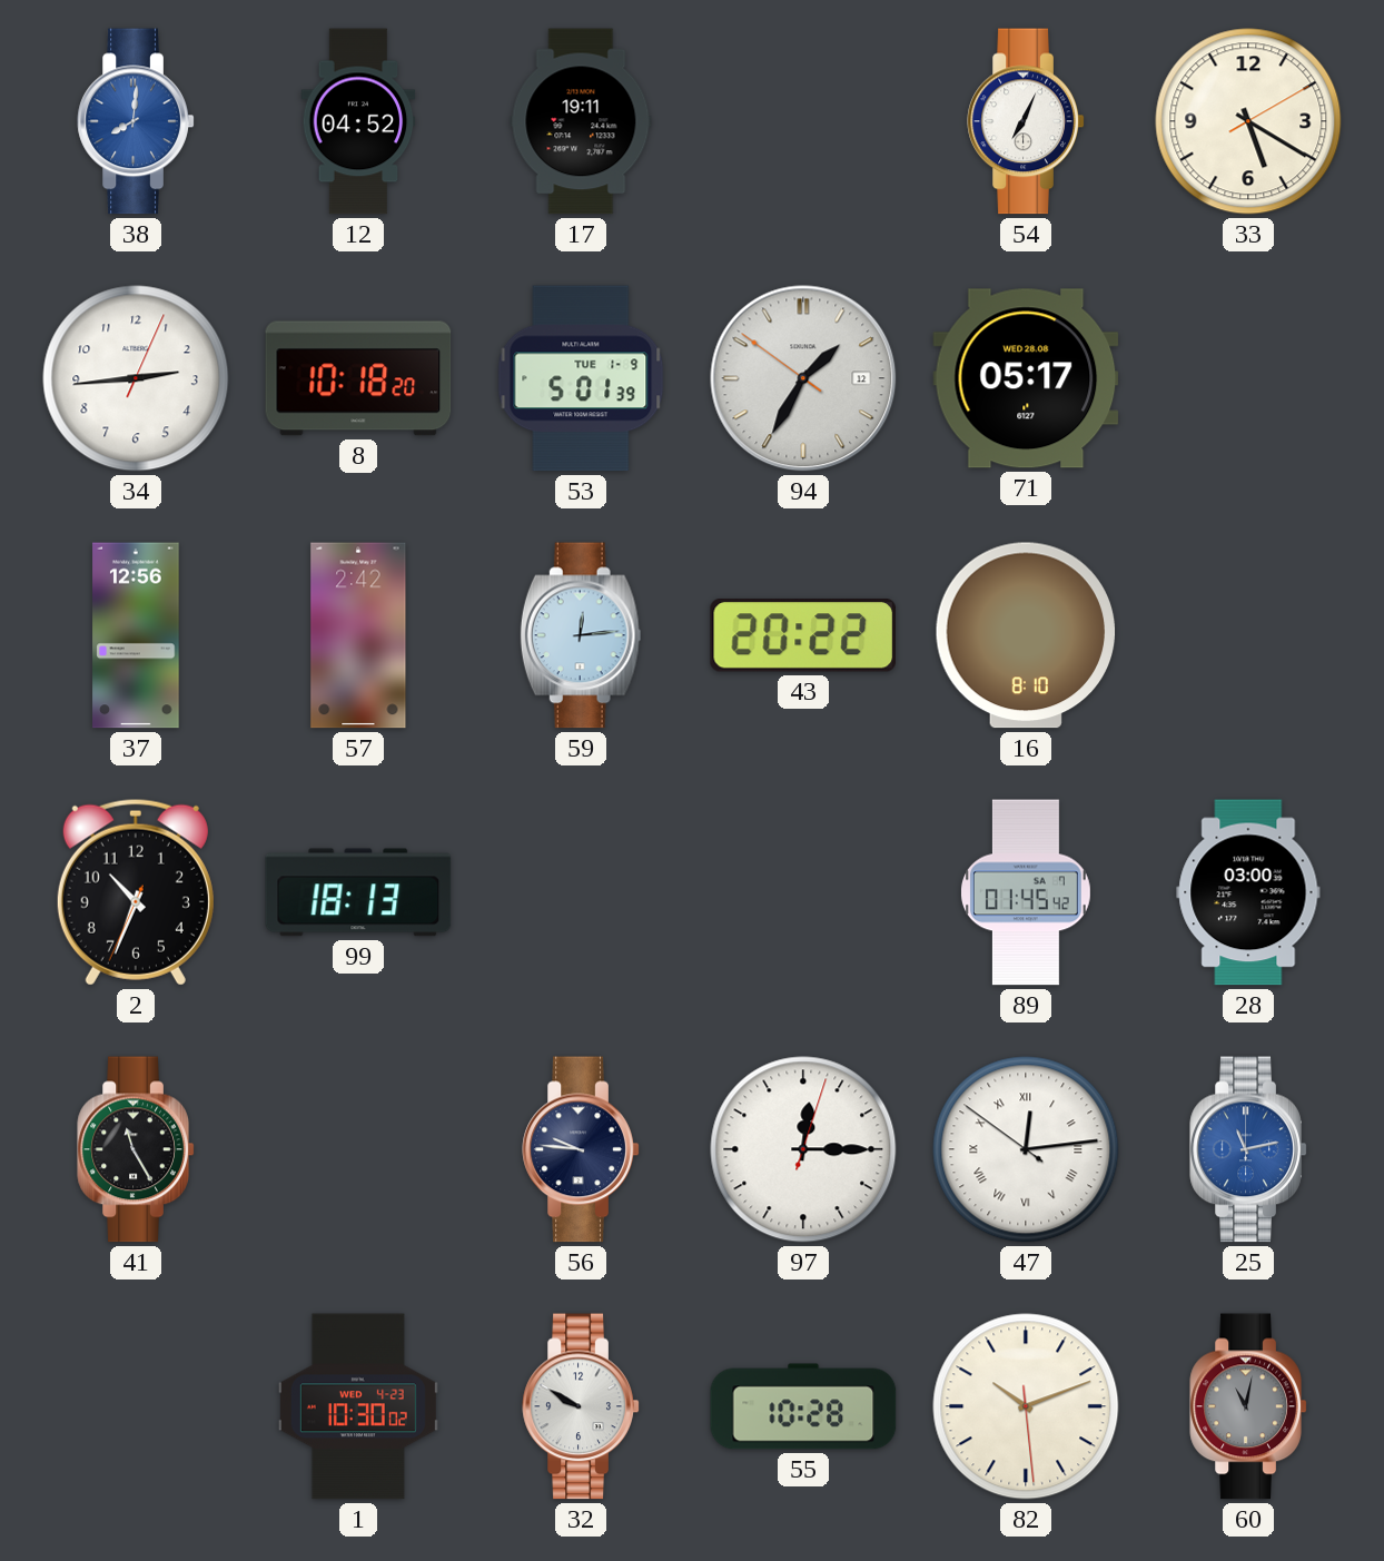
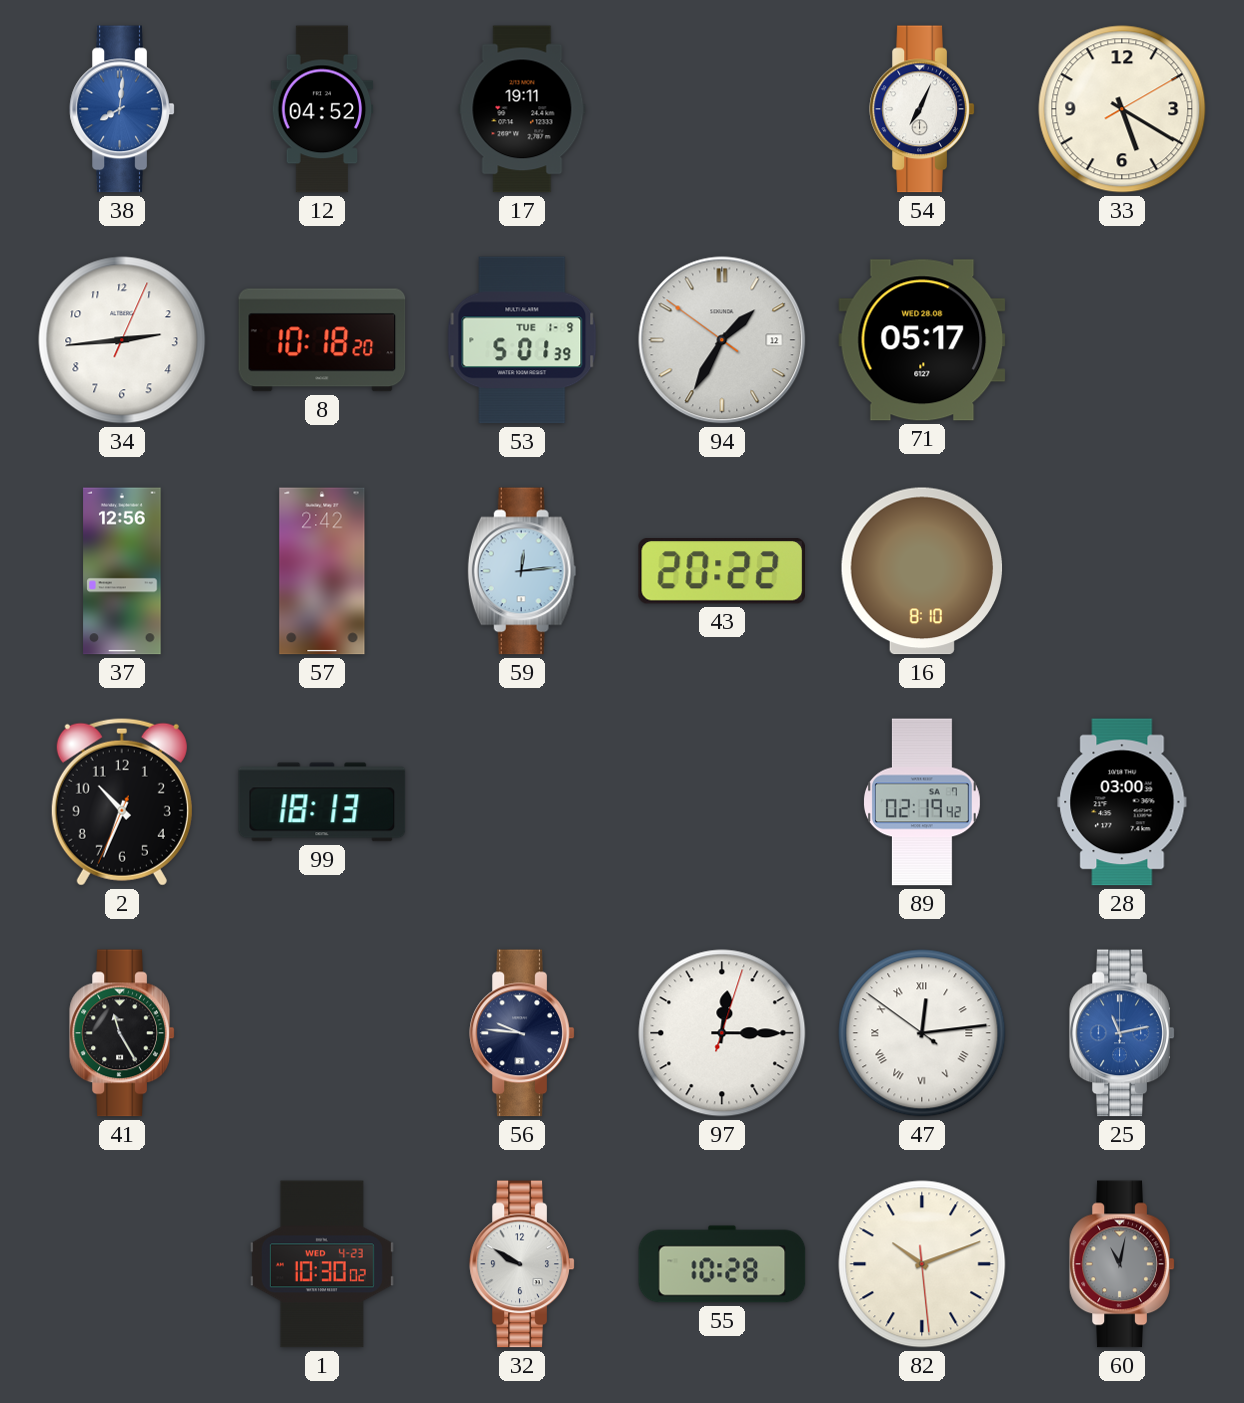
89: 01:45 -> 02:19
